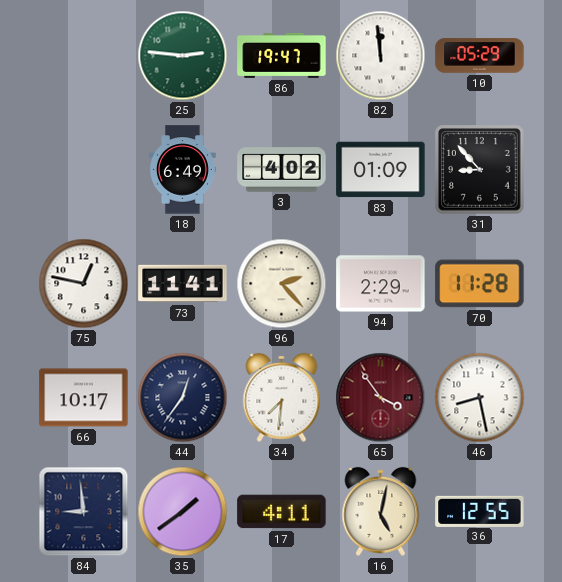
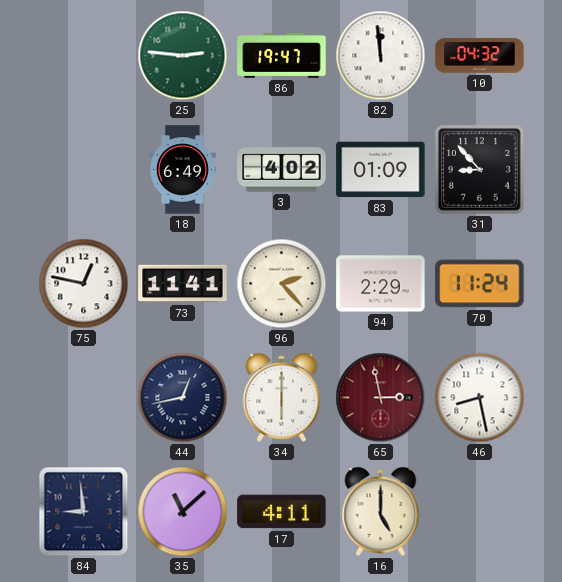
10: 05:29 -> 04:32
70: 11:28 -> 11:24
66: 10:17 -> none
44: 12:36 -> 12:43
34: 7:31 -> 6:00
65: 3:54 -> 2:58
35: 1:39 -> 11:08
16: 5:02 -> 5:00
36: 12:55 -> none
